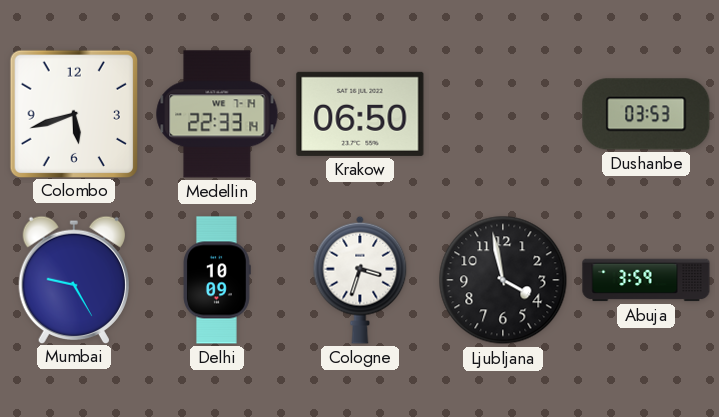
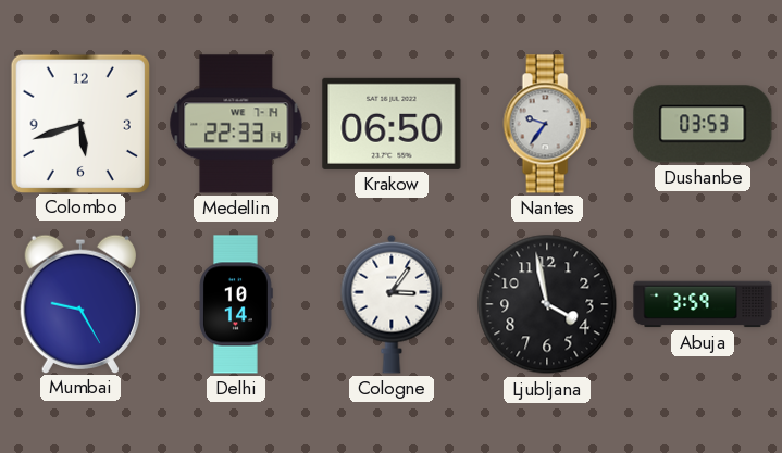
Nantes: none -> 9:36
Delhi: 10:09 -> 10:14
Cologne: 3:33 -> 3:06
